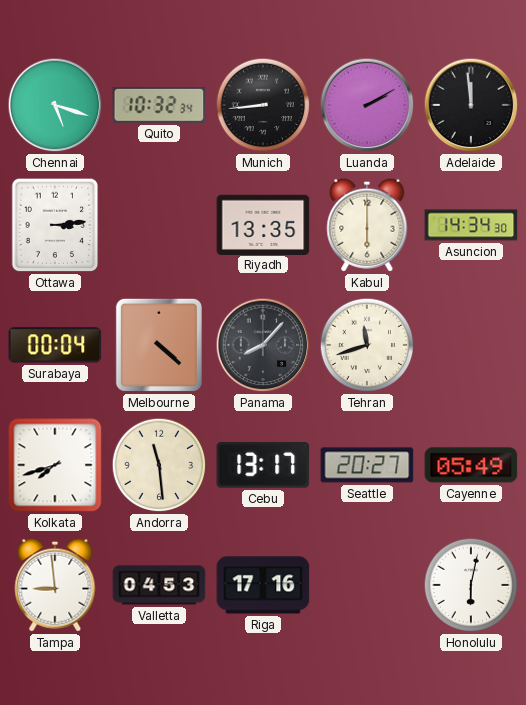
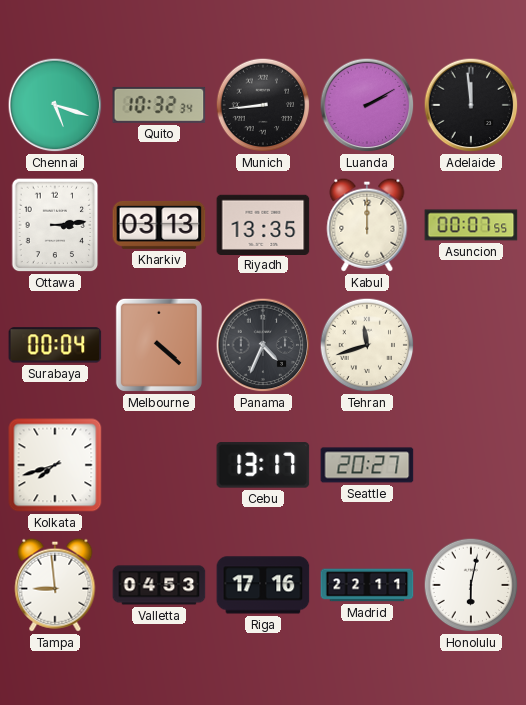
Kharkiv: none -> 03:13
Kabul: 6:00 -> 12:00
Asuncion: 14:34 -> 00:07
Panama: 8:07 -> 4:34
Andorra: 11:29 -> none
Cayenne: 05:49 -> none
Madrid: none -> 22:11
